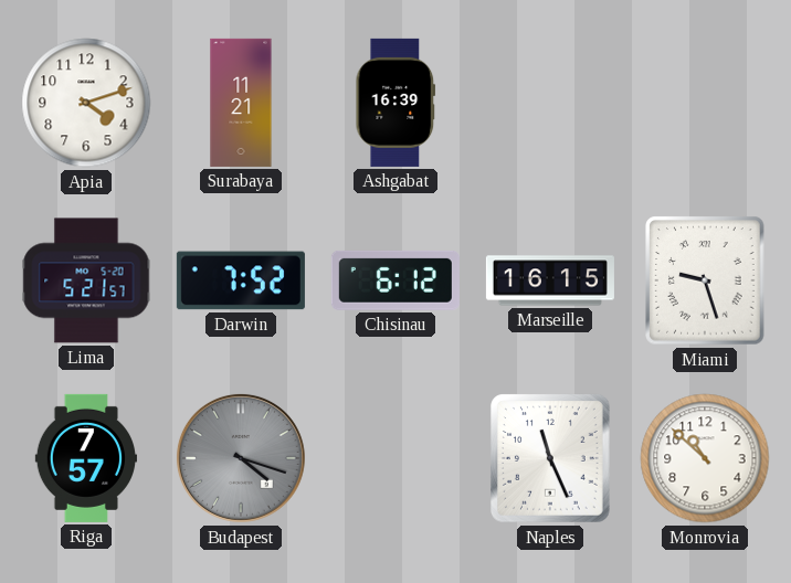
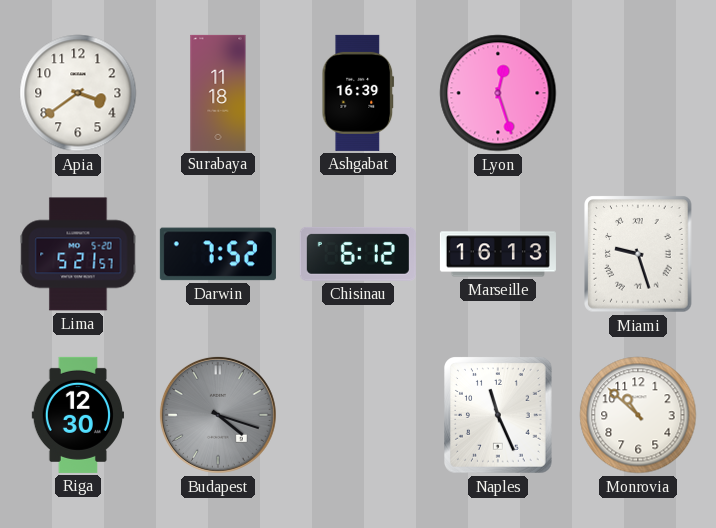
Apia: 4:12 -> 3:39
Surabaya: 11:21 -> 11:18
Lyon: none -> 12:27
Marseille: 16:15 -> 16:13
Riga: 7:57 -> 12:30
